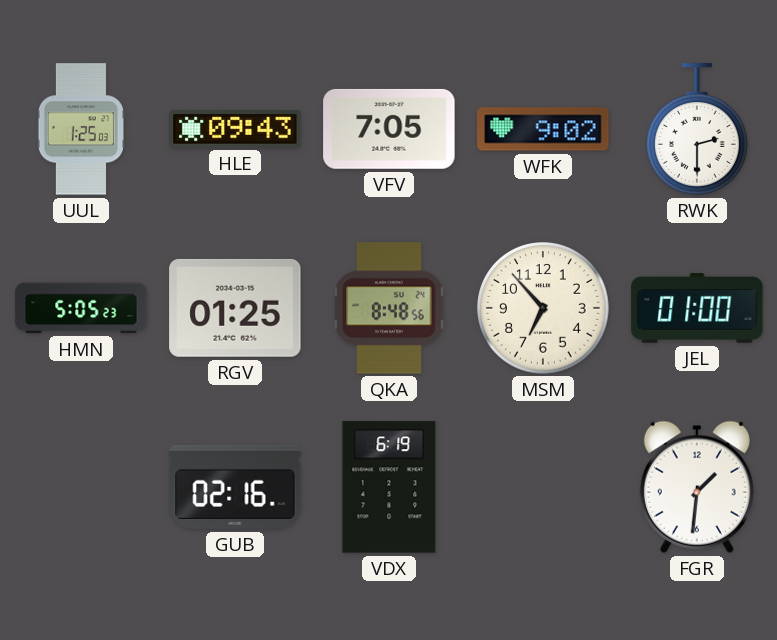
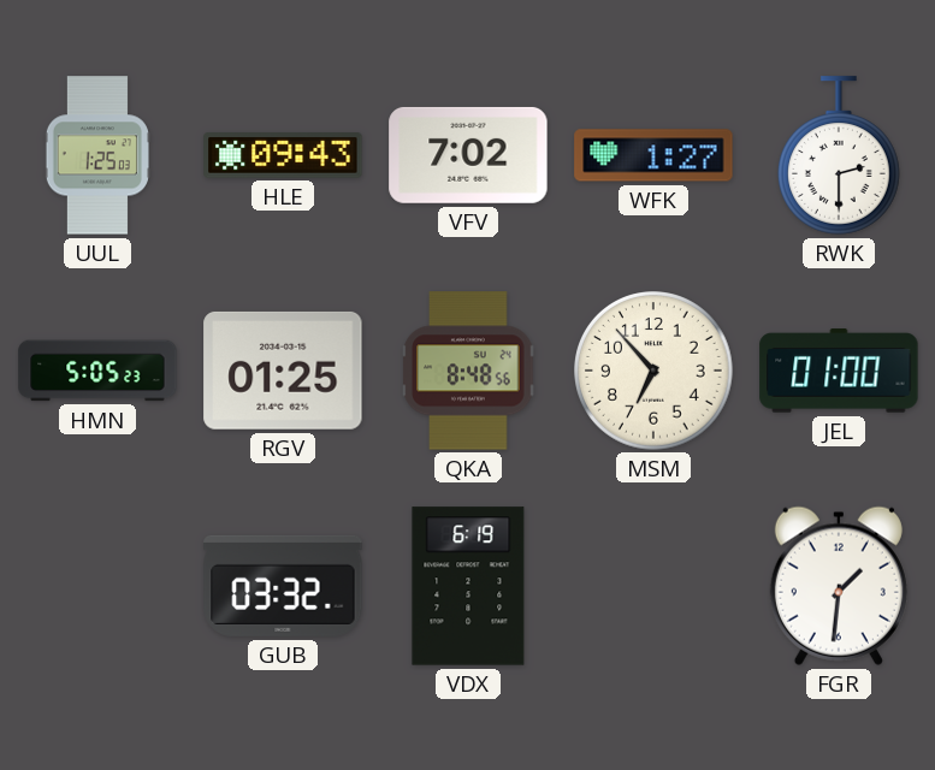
VFV: 7:05 -> 7:02
WFK: 9:02 -> 1:27
GUB: 02:16 -> 03:32
